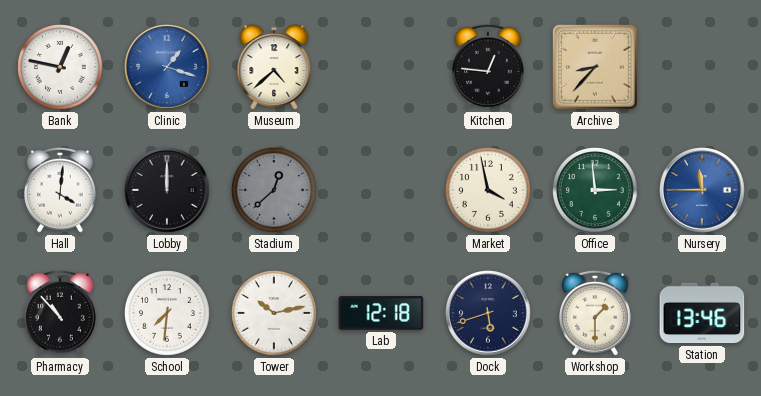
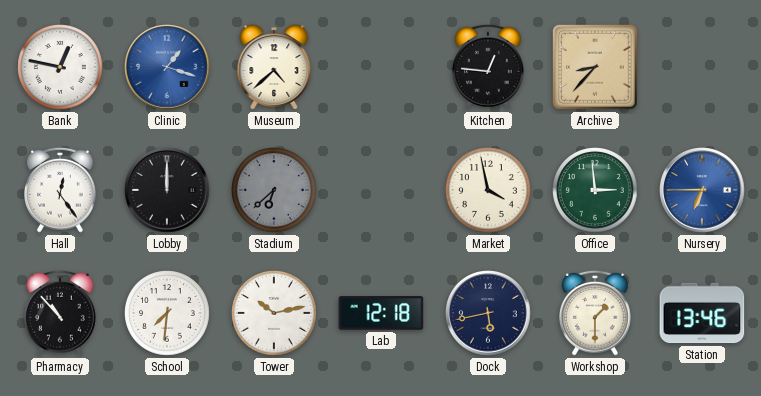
Hall: 4:01 -> 12:24
Stadium: 12:38 -> 6:38
Nursery: 11:45 -> 6:45
Dock: 5:42 -> 5:43
